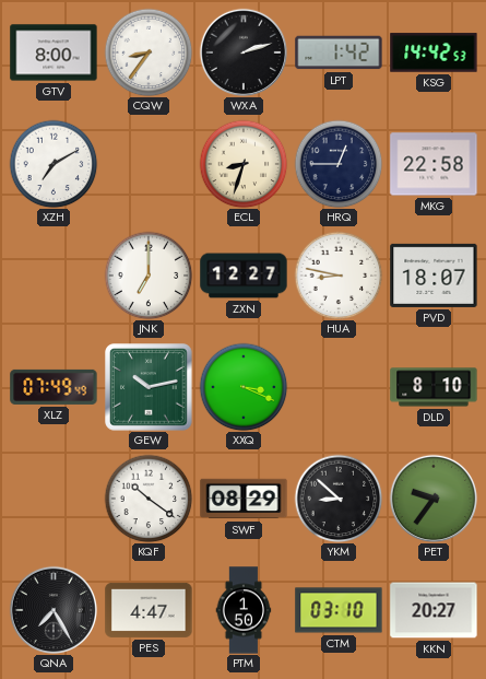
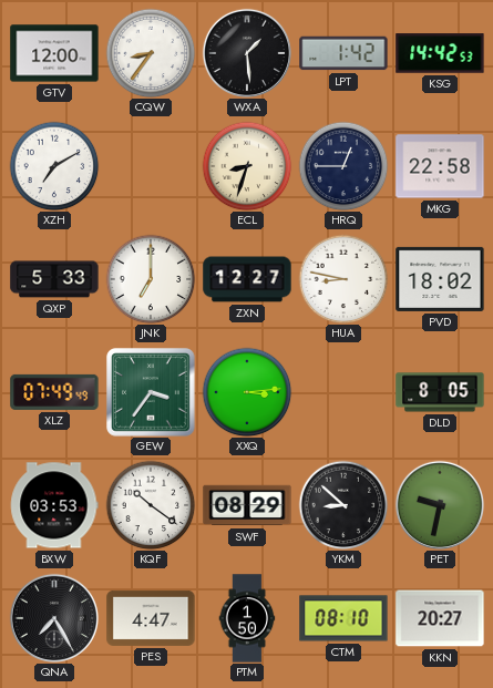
GTV: 8:00 -> 12:00
WXA: 2:12 -> 1:29
QXP: none -> 5:33
PVD: 18:07 -> 18:02
GEW: 10:13 -> 3:36
XXQ: 3:19 -> 3:14
DLD: 8:10 -> 8:05
BXW: none -> 03:53
PET: 9:36 -> 9:32
CTM: 03:10 -> 08:10
